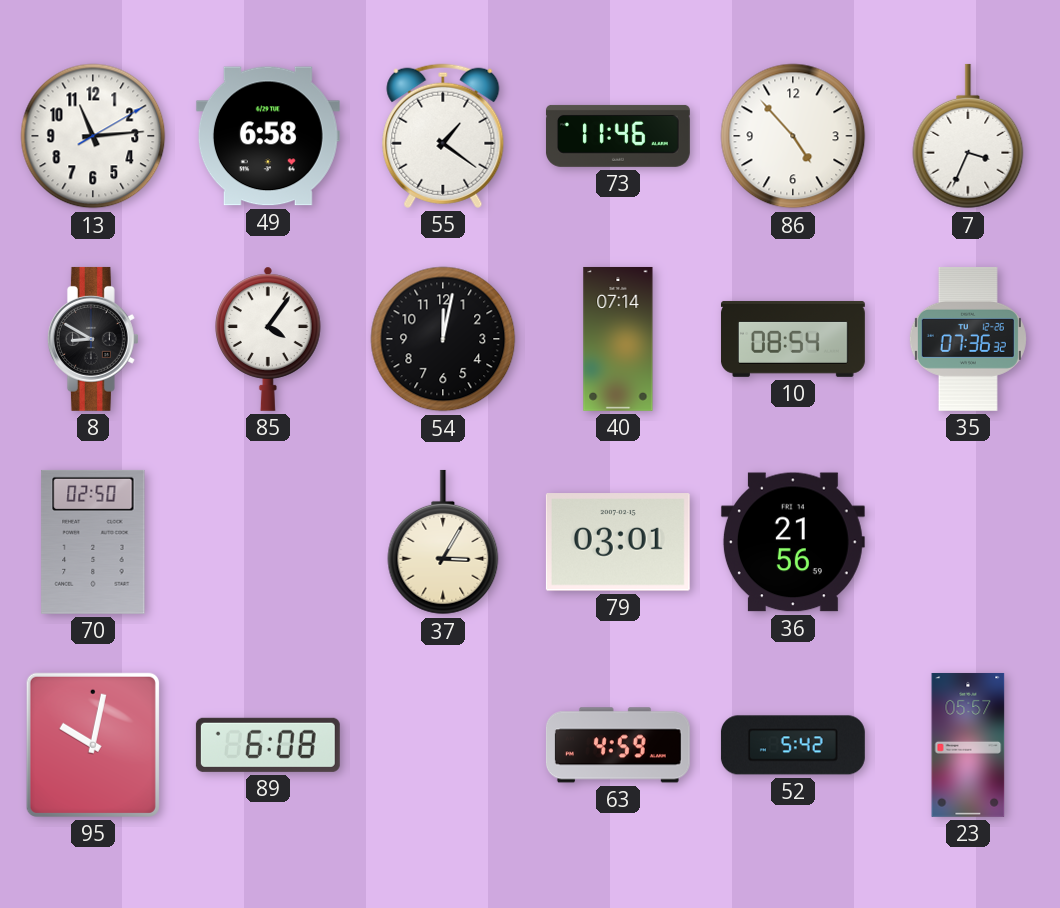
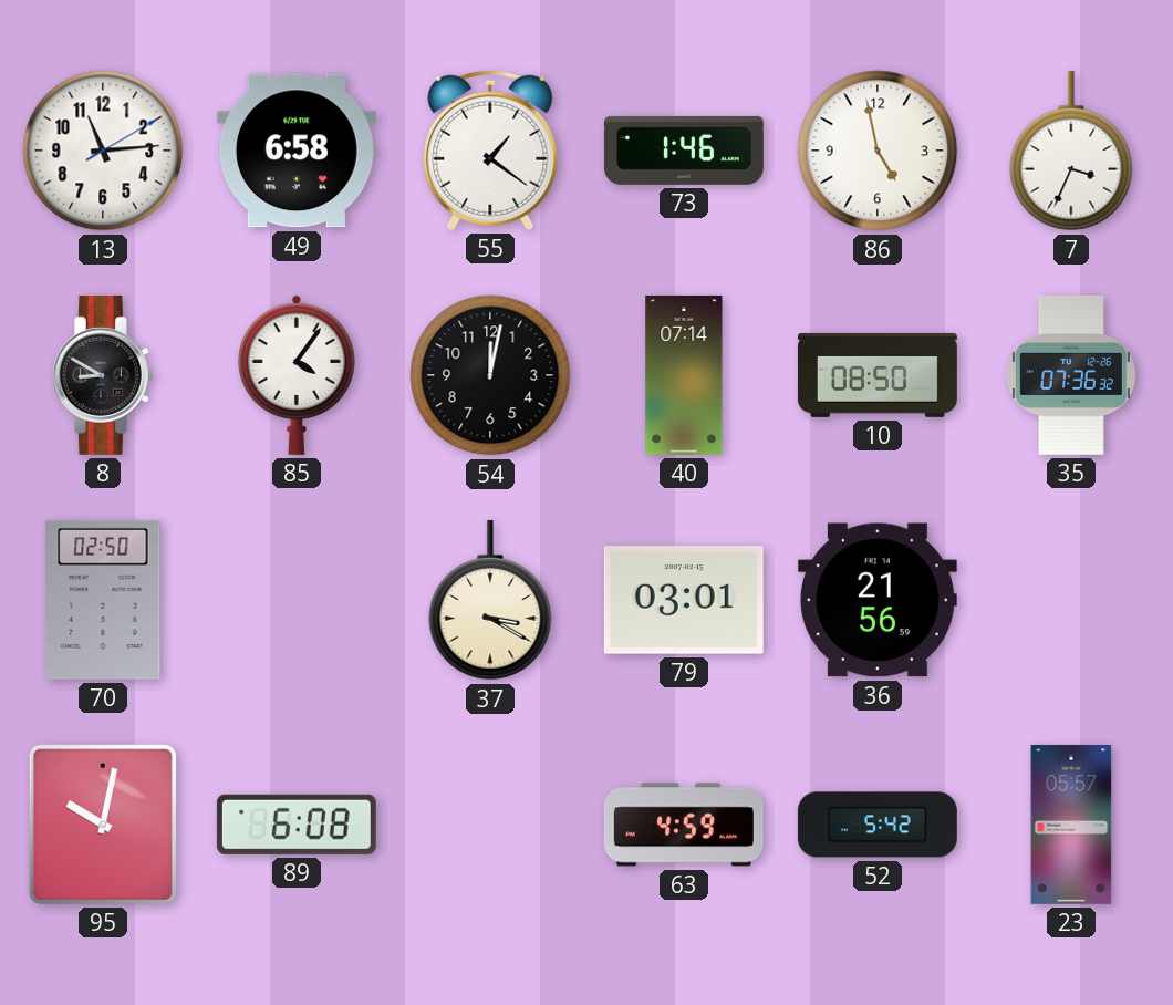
73: 11:46 -> 1:46
86: 4:53 -> 4:58
10: 08:54 -> 08:50
37: 3:05 -> 3:20
